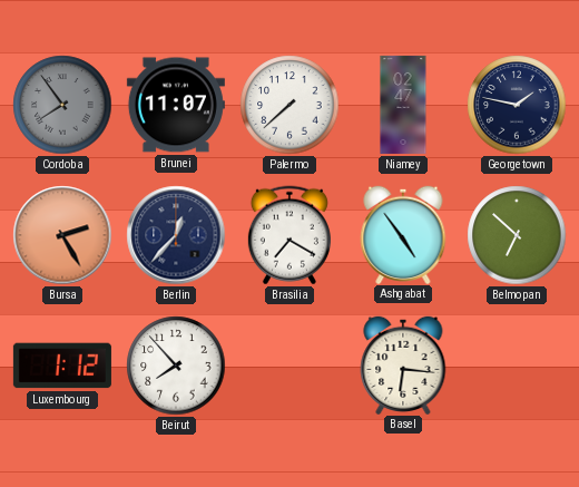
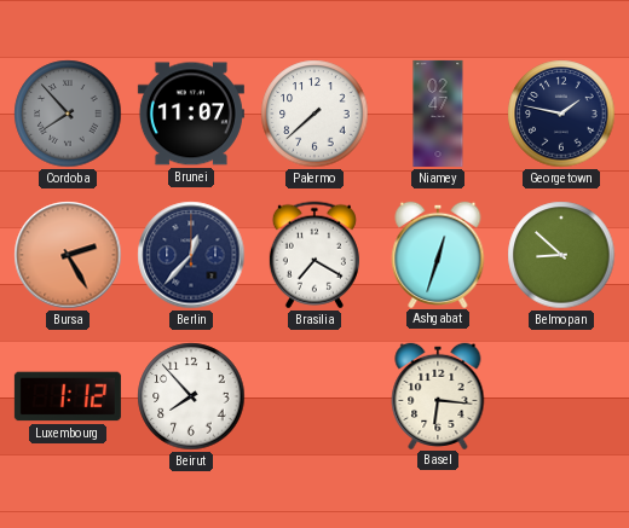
Cordoba: 7:54 -> 7:53
Ashgabat: 4:54 -> 12:33
Belmopan: 6:52 -> 8:52
